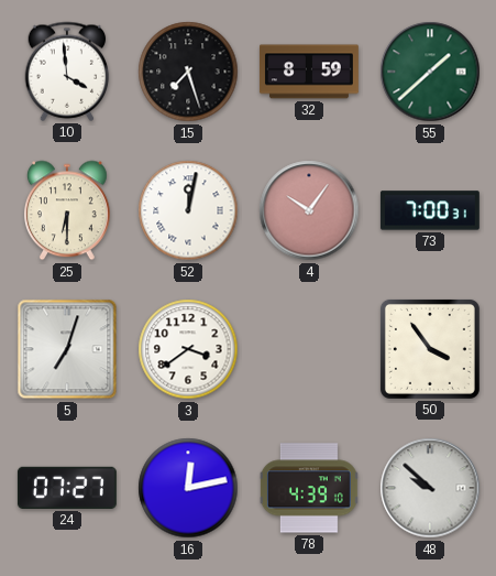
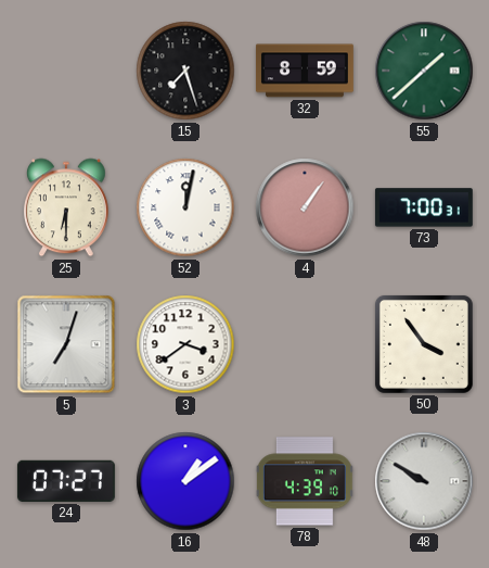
10: 3:59 -> none
4: 10:06 -> 1:06
16: 12:13 -> 1:09
48: 9:52 -> 9:50
